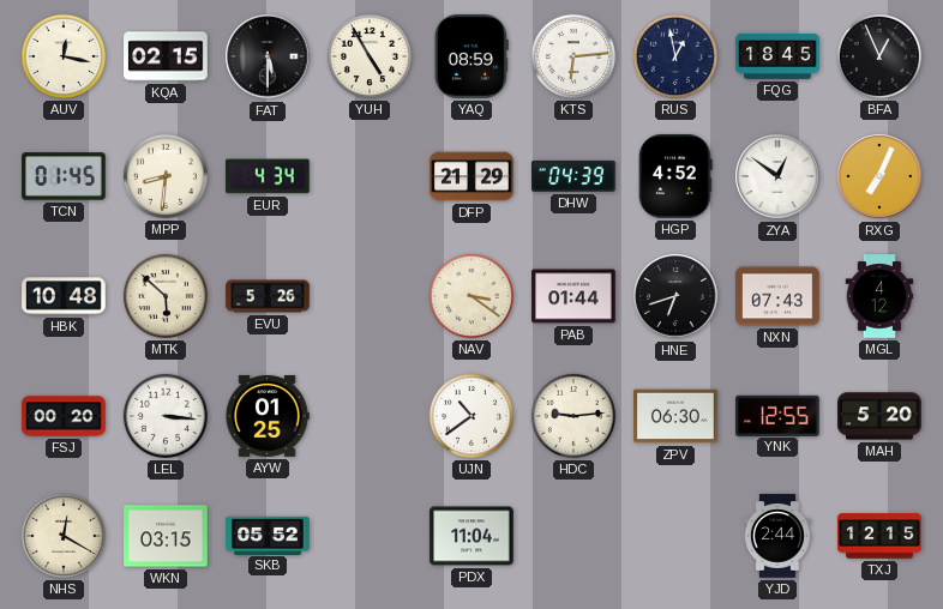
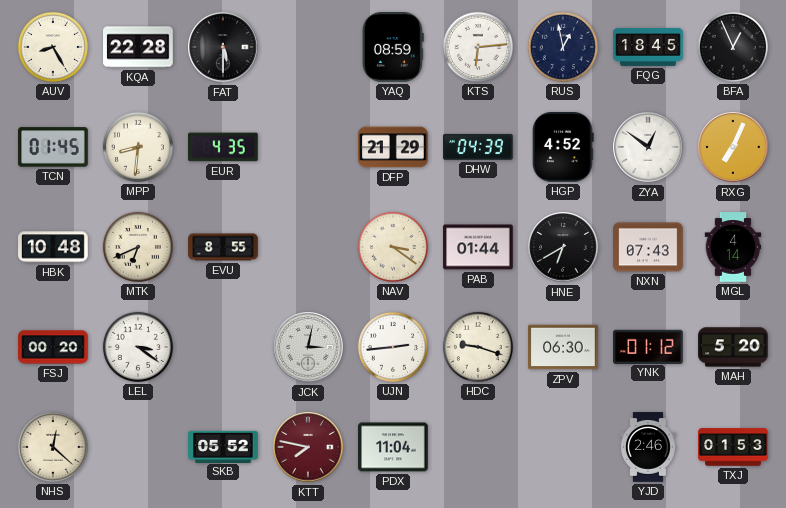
AUV: 12:17 -> 8:25
KQA: 02:15 -> 22:28
YUH: 4:55 -> none
EUR: 4:34 -> 4:35
MTK: 5:52 -> 6:41
EVU: 5:26 -> 8:55
HNE: 6:42 -> 6:40
MGL: 4:12 -> 4:14
LEL: 3:16 -> 3:21
AYW: 01:25 -> none
JCK: none -> 3:02
UJN: 10:39 -> 2:44
HDC: 9:14 -> 9:18
YNK: 12:55 -> 01:12
NHS: 12:20 -> 12:22
WKN: 03:15 -> none
KTT: none -> 7:47
YJD: 2:44 -> 2:46
TXJ: 12:15 -> 01:53
